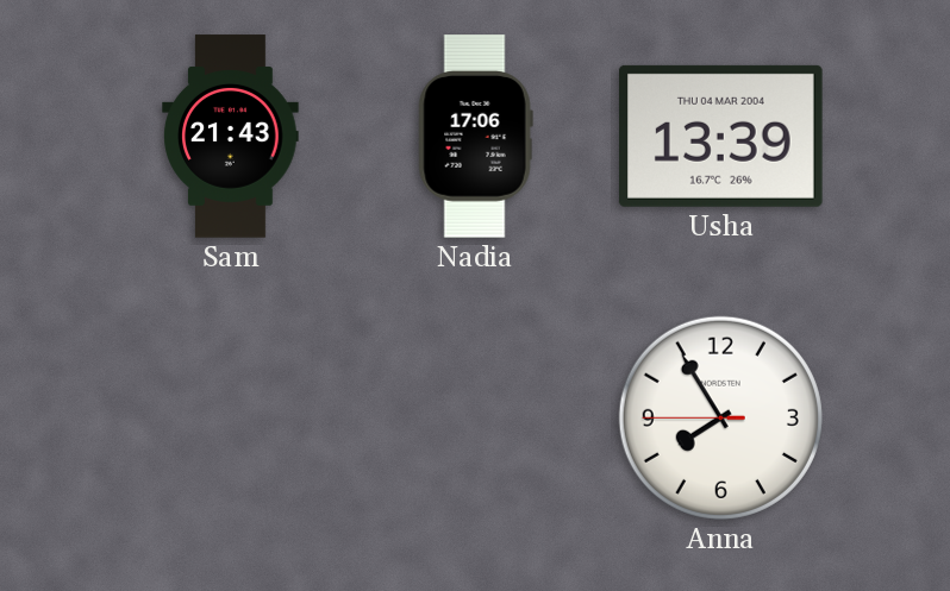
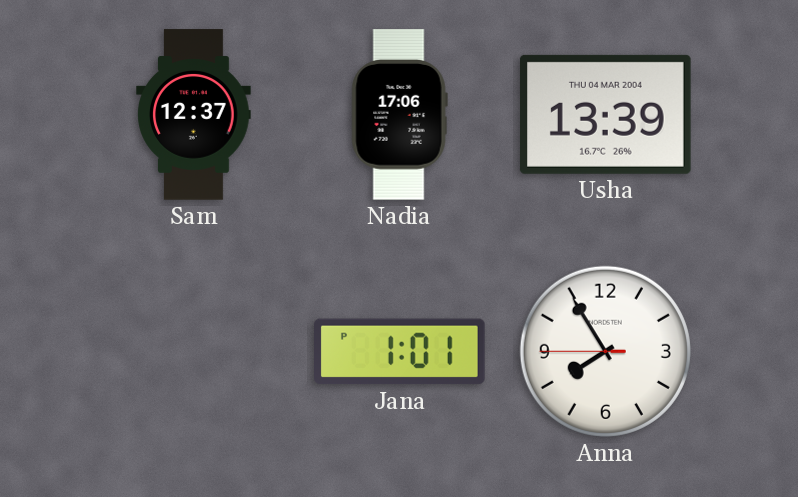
Sam: 21:43 -> 12:37
Jana: none -> 1:01
